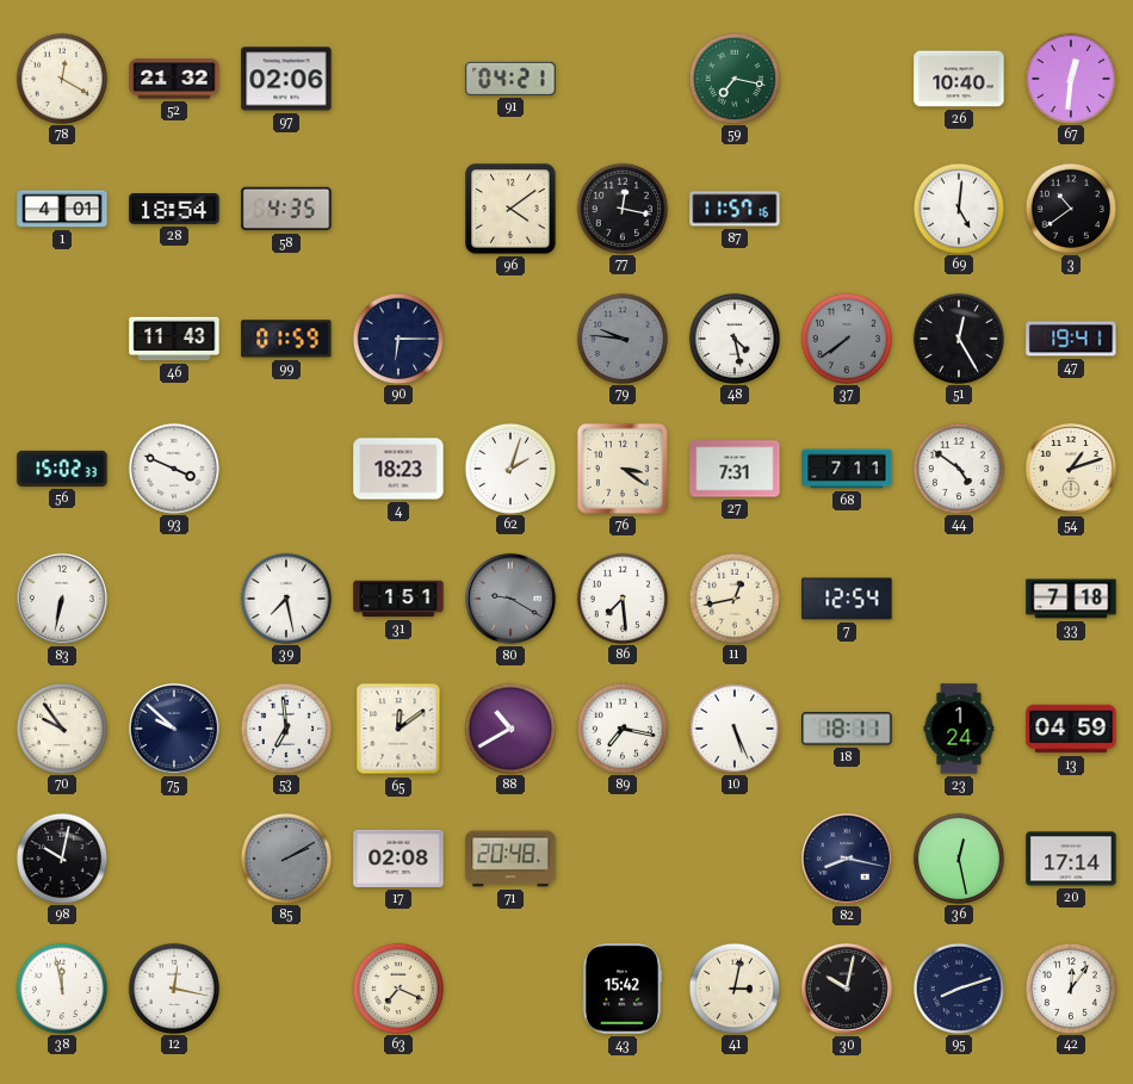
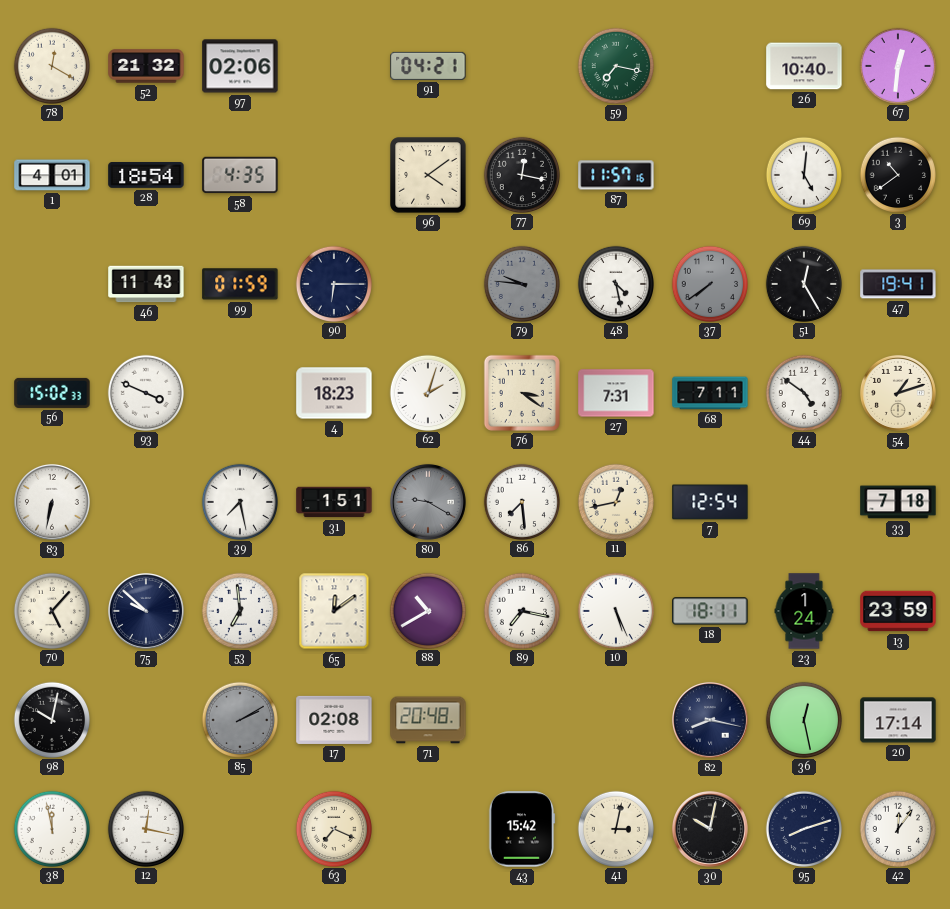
70: 9:54 -> 5:07
13: 04:59 -> 23:59
